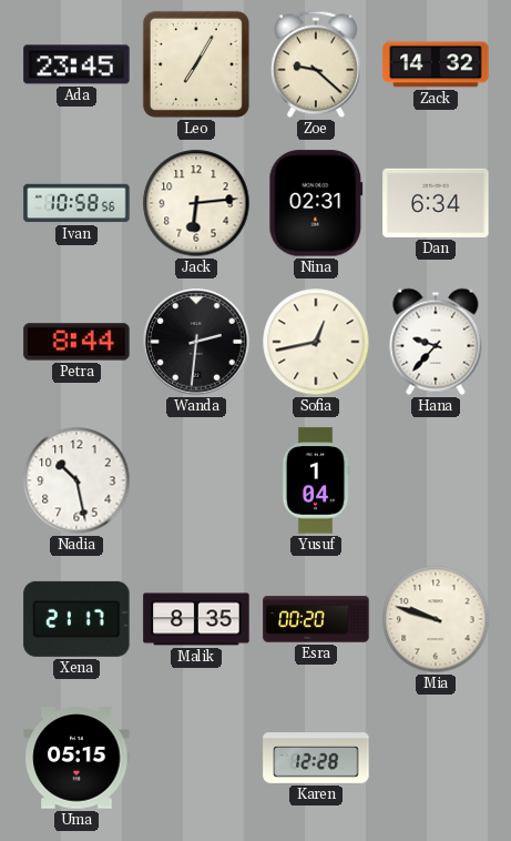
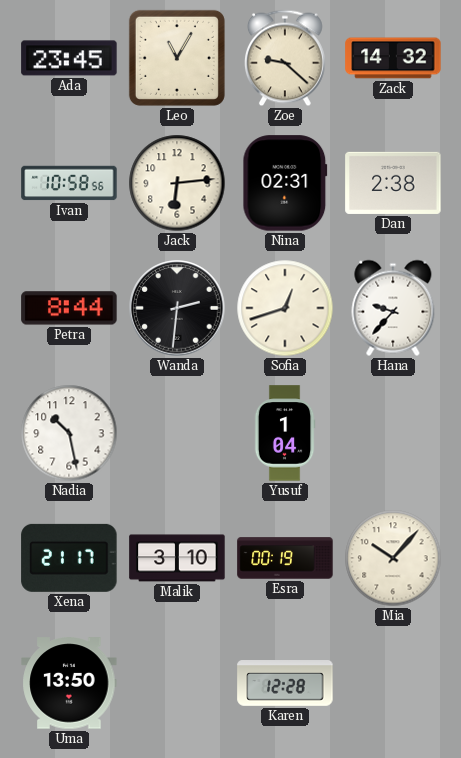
Leo: 7:05 -> 11:05
Dan: 6:34 -> 2:38
Sofia: 12:43 -> 12:42
Malik: 8:35 -> 3:10
Esra: 00:20 -> 00:19
Mia: 9:48 -> 10:07
Uma: 05:15 -> 13:50
